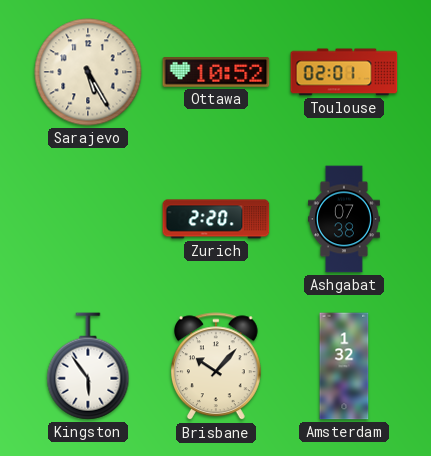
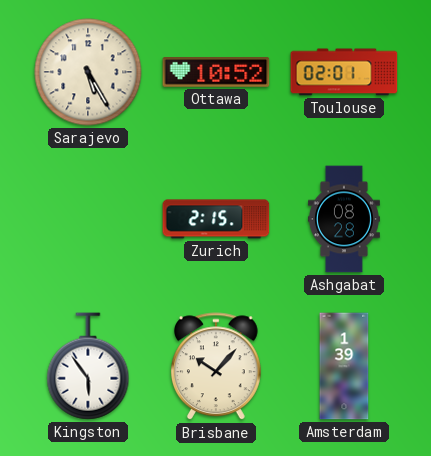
Zurich: 2:20 -> 2:15
Ashgabat: 07:38 -> 08:28
Amsterdam: 1:32 -> 1:39
